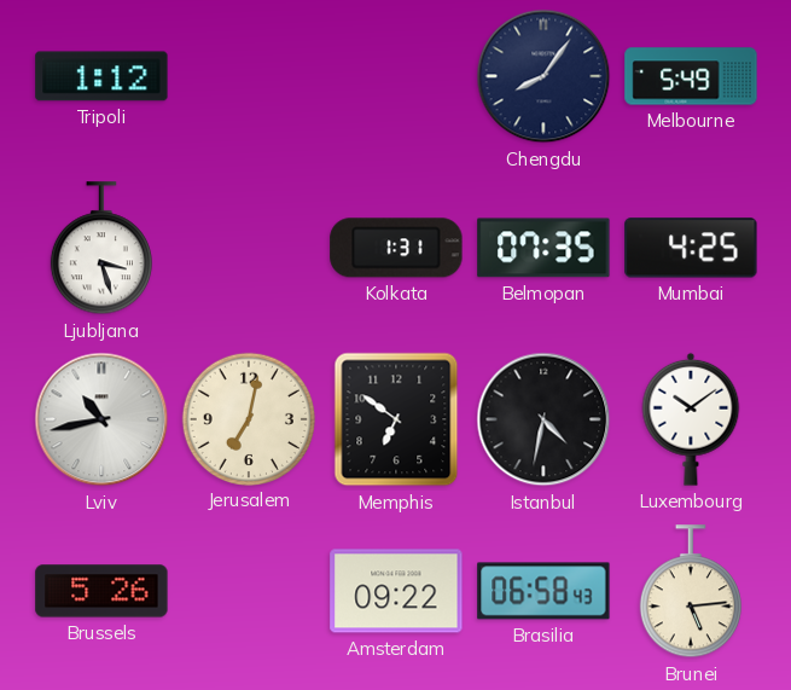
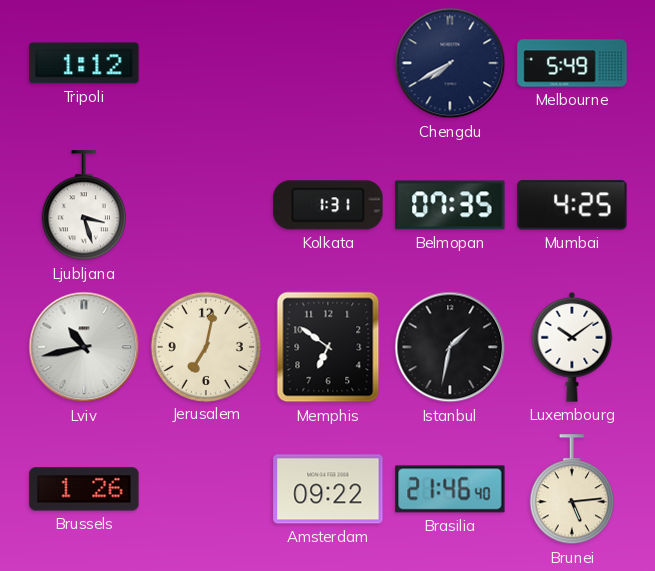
Chengdu: 8:06 -> 7:40
Istanbul: 4:32 -> 1:32
Brussels: 5:26 -> 1:26
Brasilia: 06:58 -> 21:46
